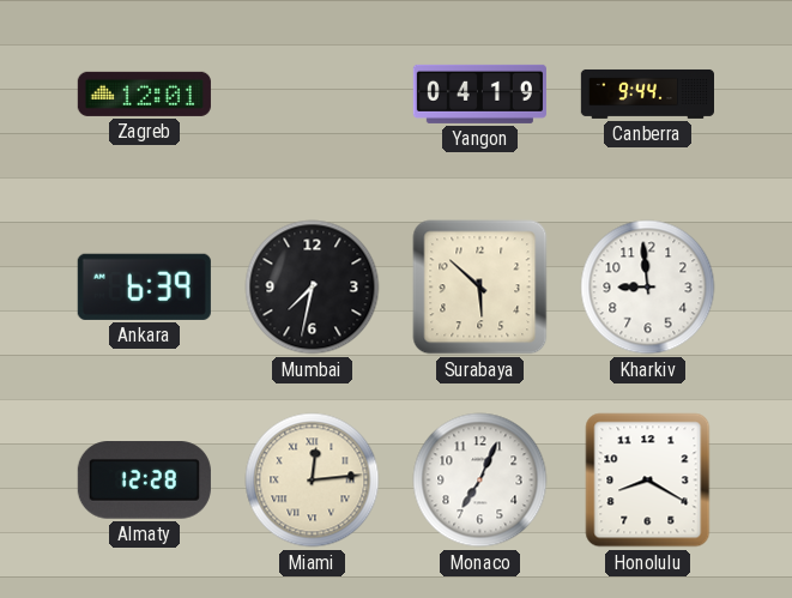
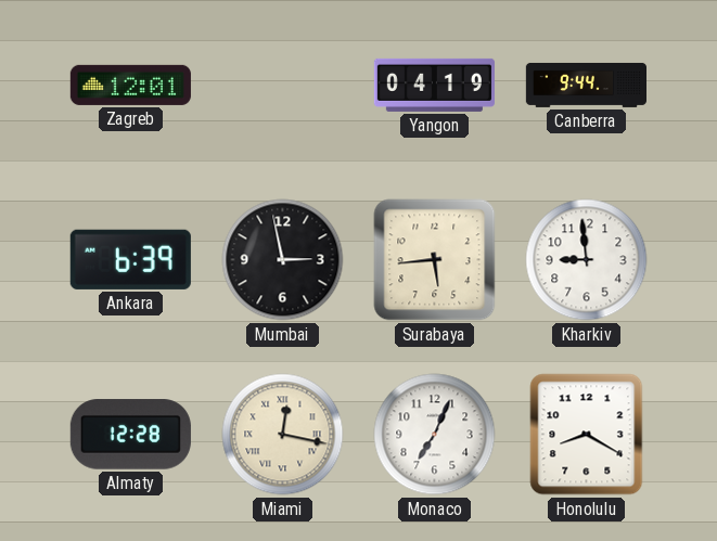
Mumbai: 7:32 -> 2:58
Surabaya: 5:52 -> 5:44
Miami: 12:14 -> 12:17
